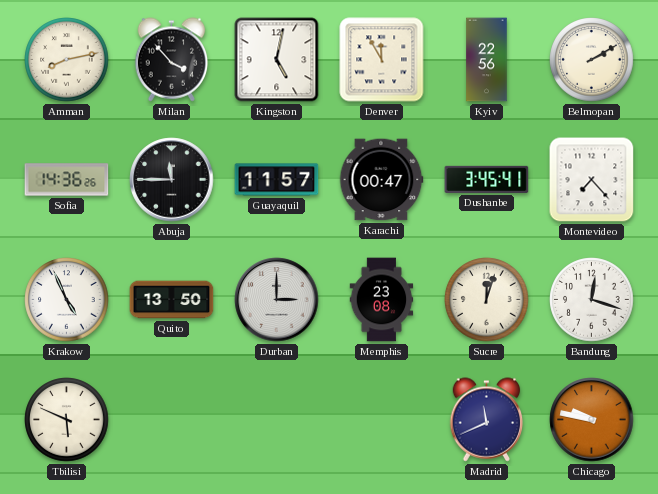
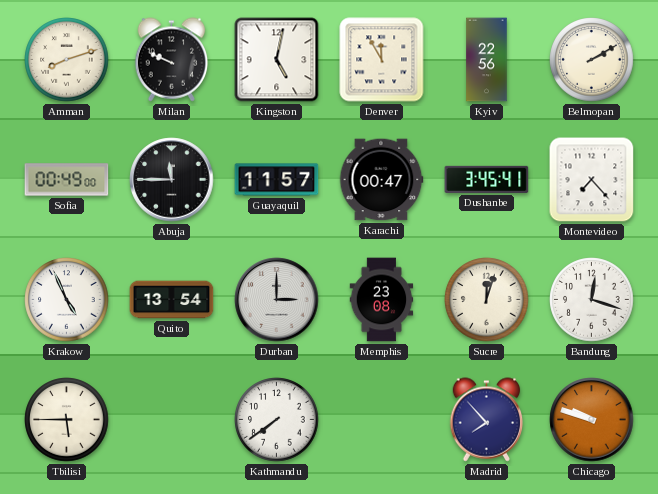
Amman: 8:13 -> 8:12
Milan: 3:53 -> 9:49
Sofia: 14:36 -> 00:49
Quito: 13:50 -> 13:54
Tbilisi: 5:49 -> 5:45
Kathmandu: none -> 7:39
Madrid: 11:41 -> 7:53
Chicago: 9:47 -> 9:48
